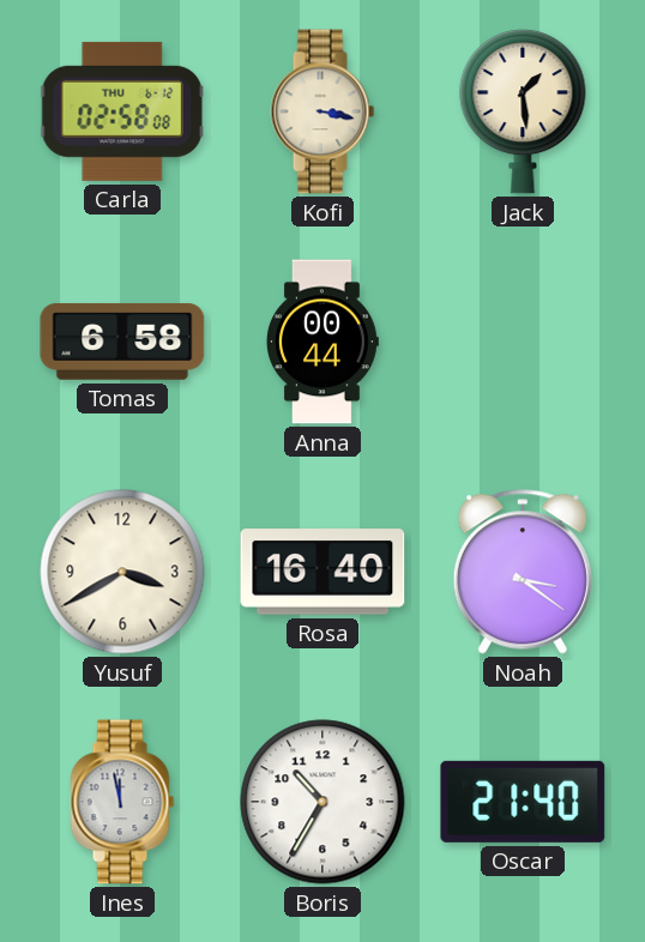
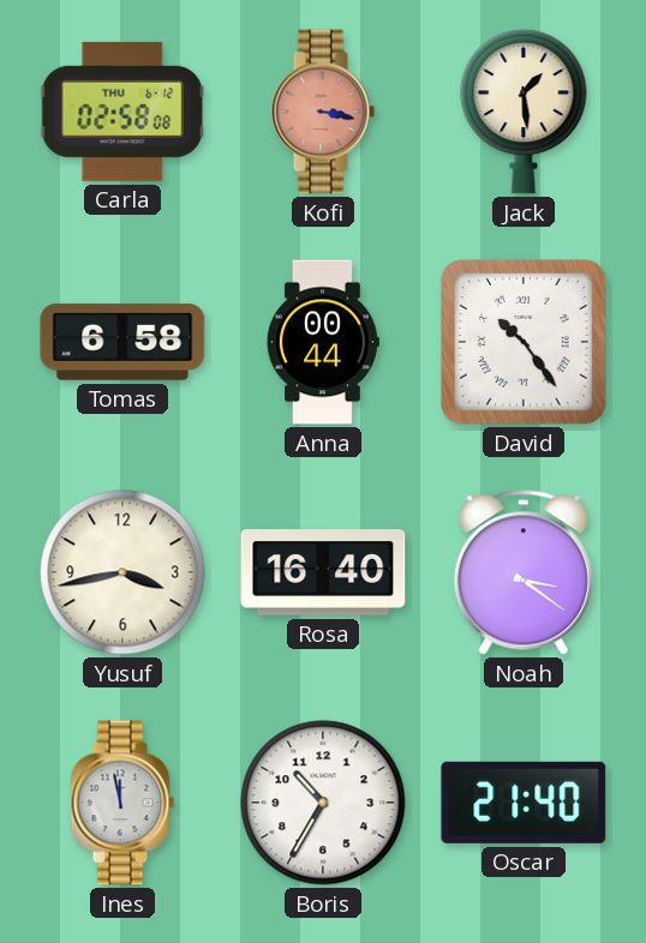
Kofi dial: cream -> salmon
David: none -> 10:24
Yusuf: 3:40 -> 3:43
